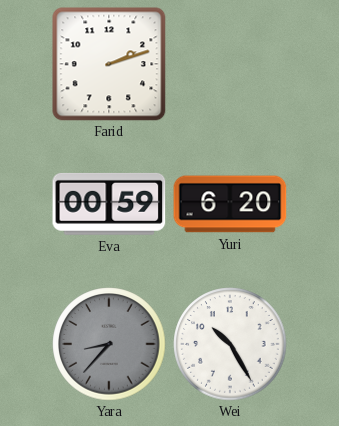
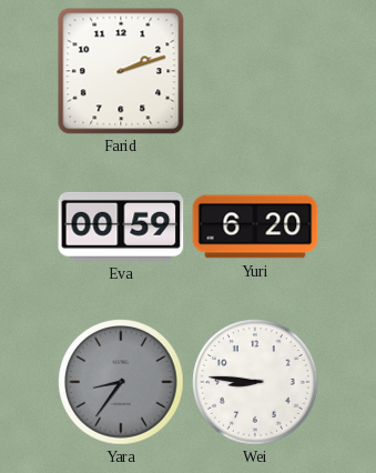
Yara: 8:37 -> 8:36
Wei: 10:25 -> 8:46
